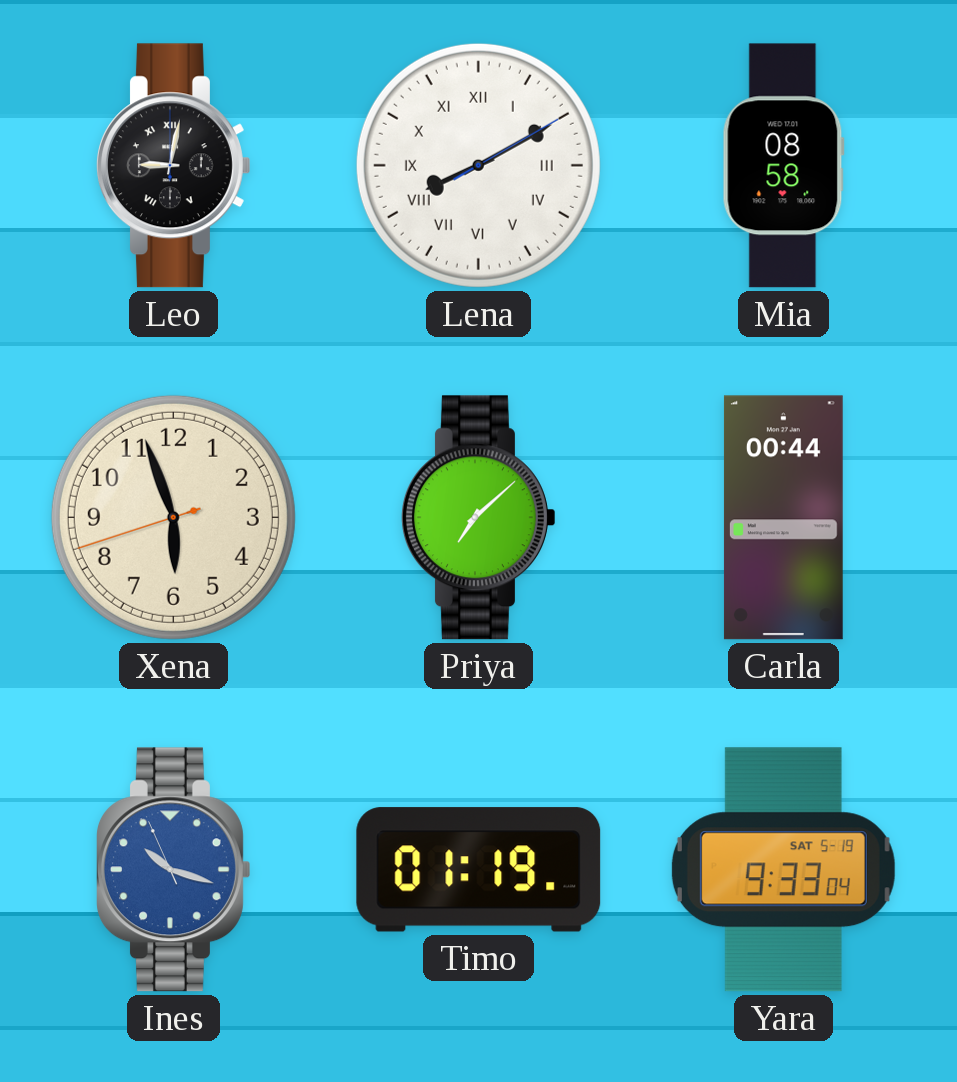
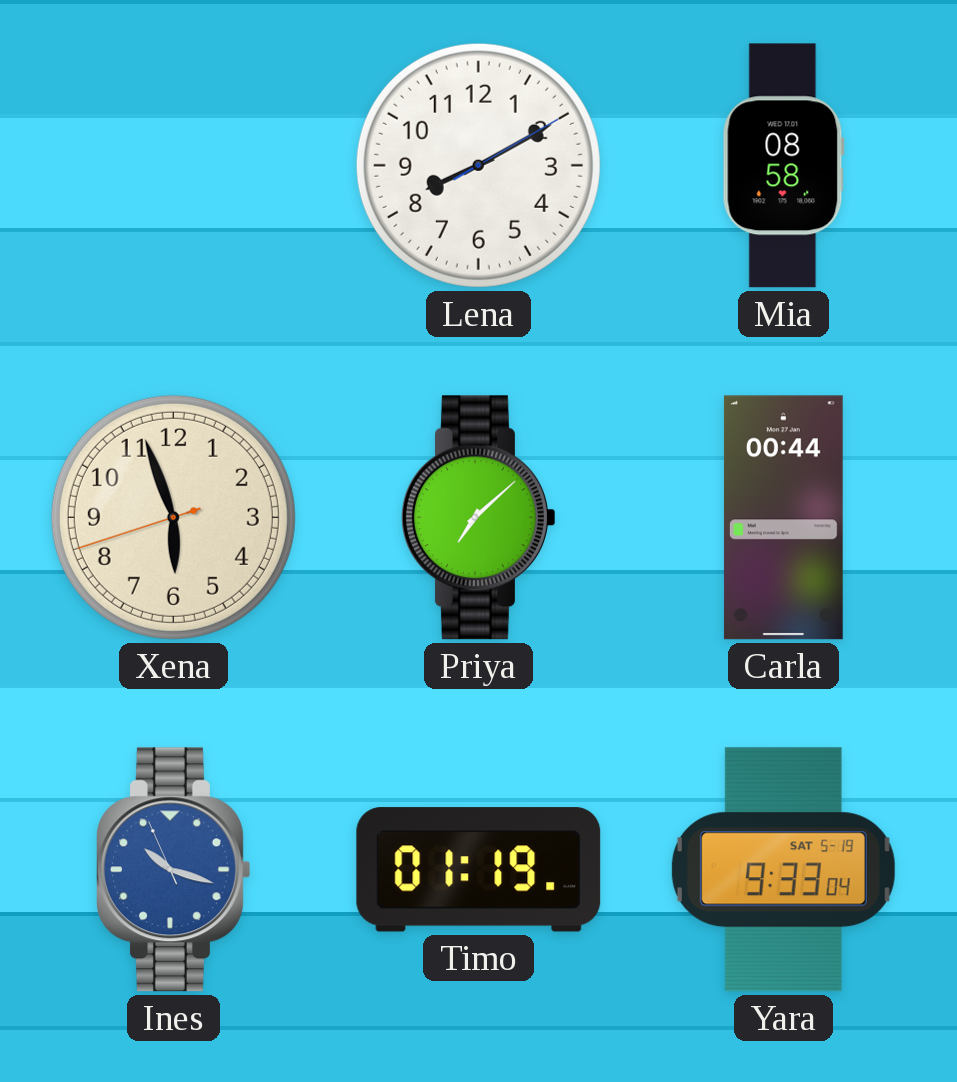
Leo: 9:02 -> none
Lena numerals: Roman -> Arabic
